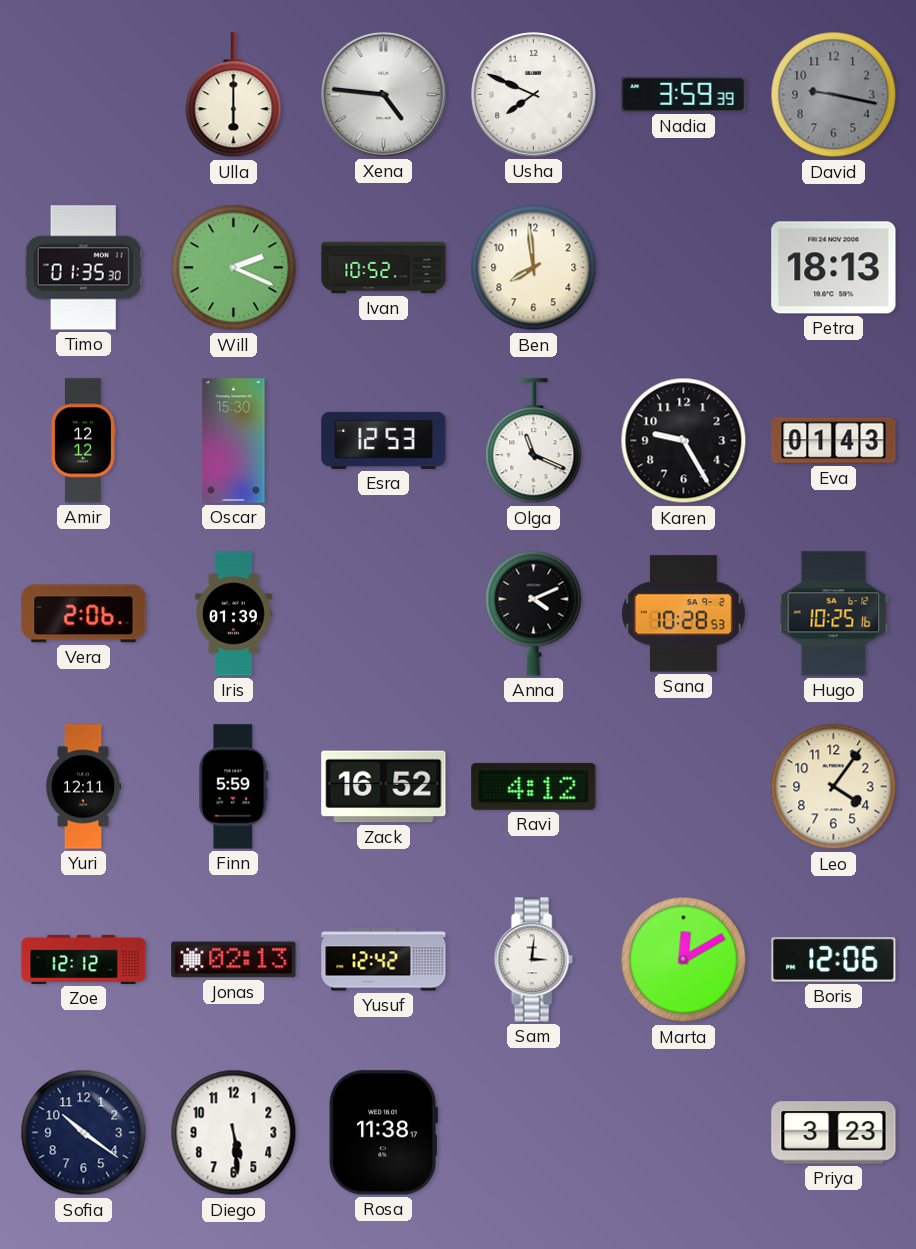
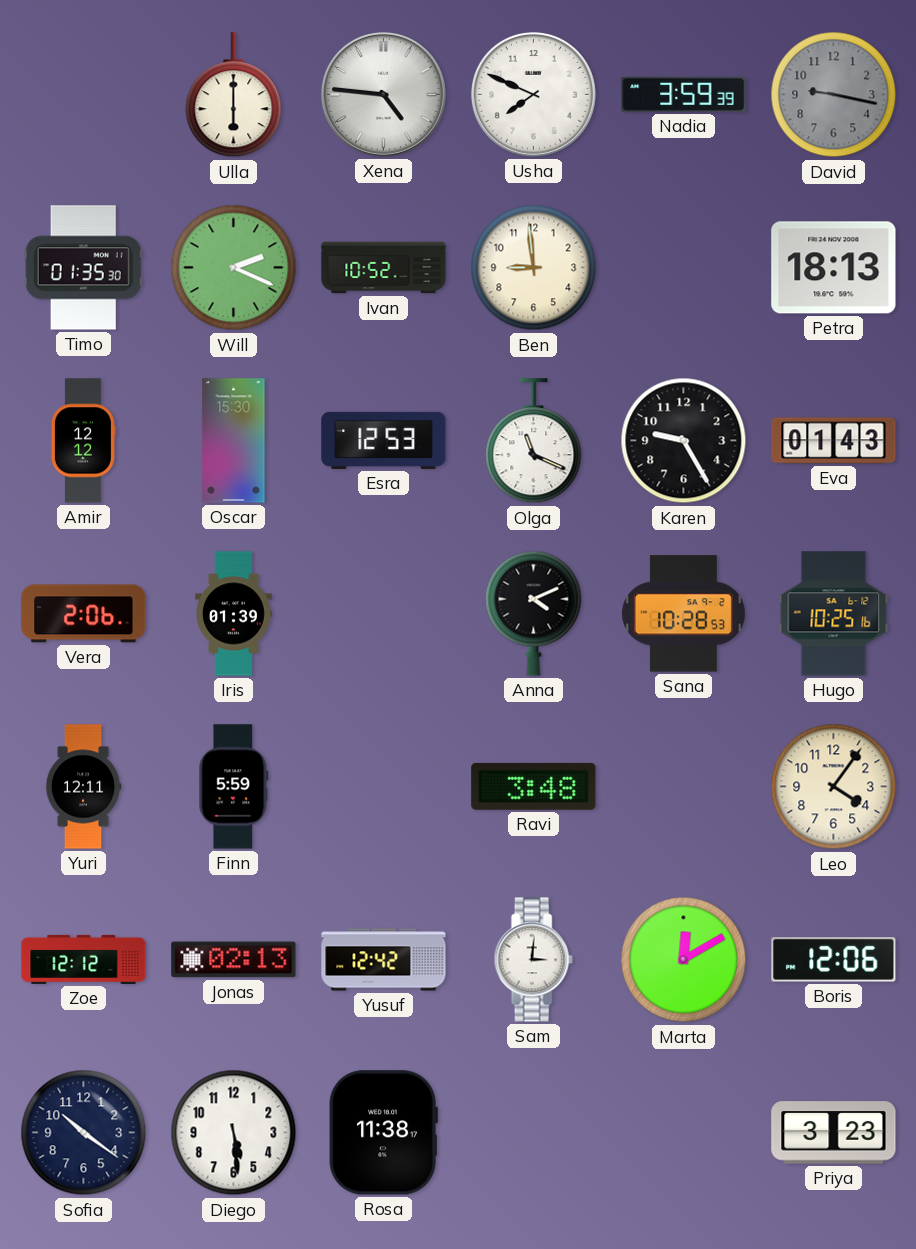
Ben: 7:59 -> 8:59
Zack: 16:52 -> none
Ravi: 4:12 -> 3:48
